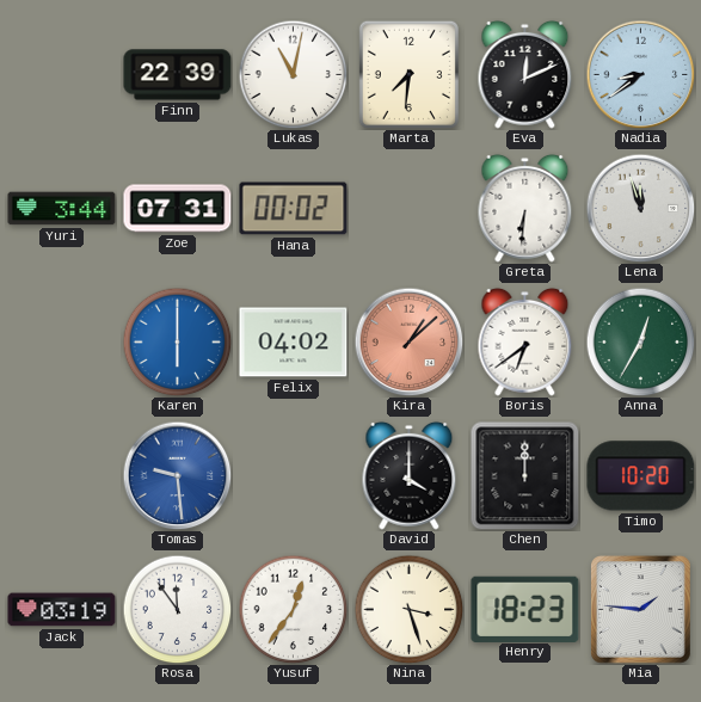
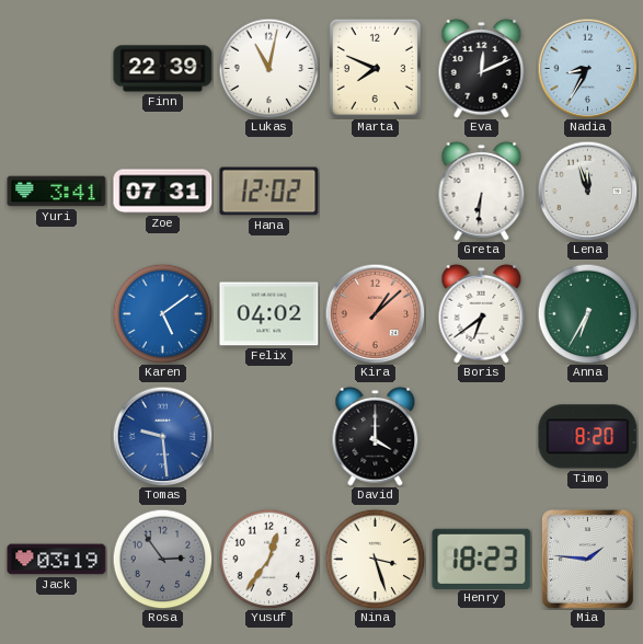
Marta: 7:31 -> 7:49
Nadia: 8:39 -> 8:35
Yuri: 3:44 -> 3:41
Hana: 00:02 -> 12:02
Karen: 6:00 -> 5:09
Anna: 12:35 -> 6:35
Chen: 12:00 -> none
Timo: 10:20 -> 8:20
Rosa: 11:54 -> 2:54
Rosa dial: white -> grey
